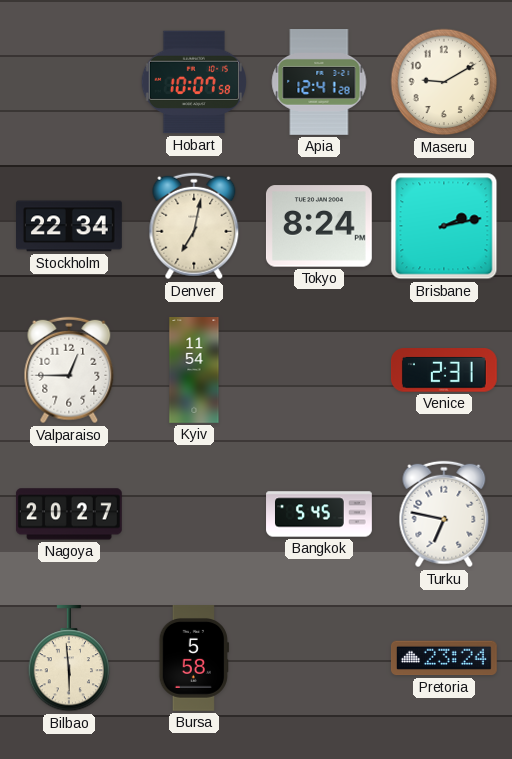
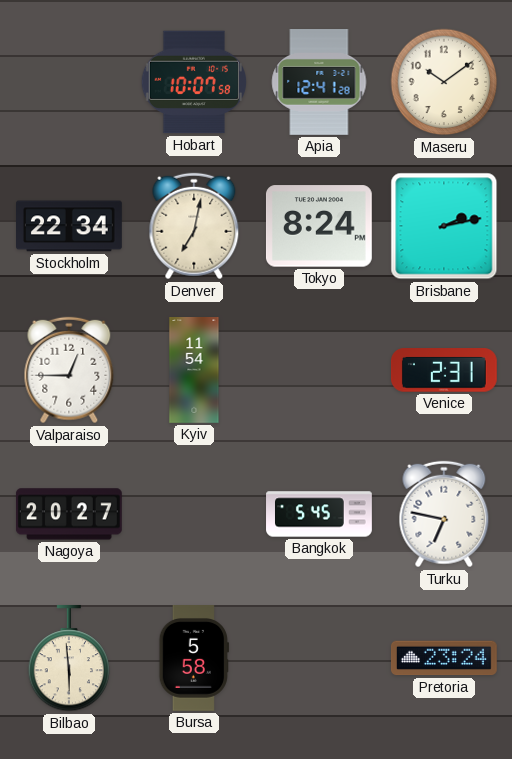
Maseru: 9:10 -> 10:09
